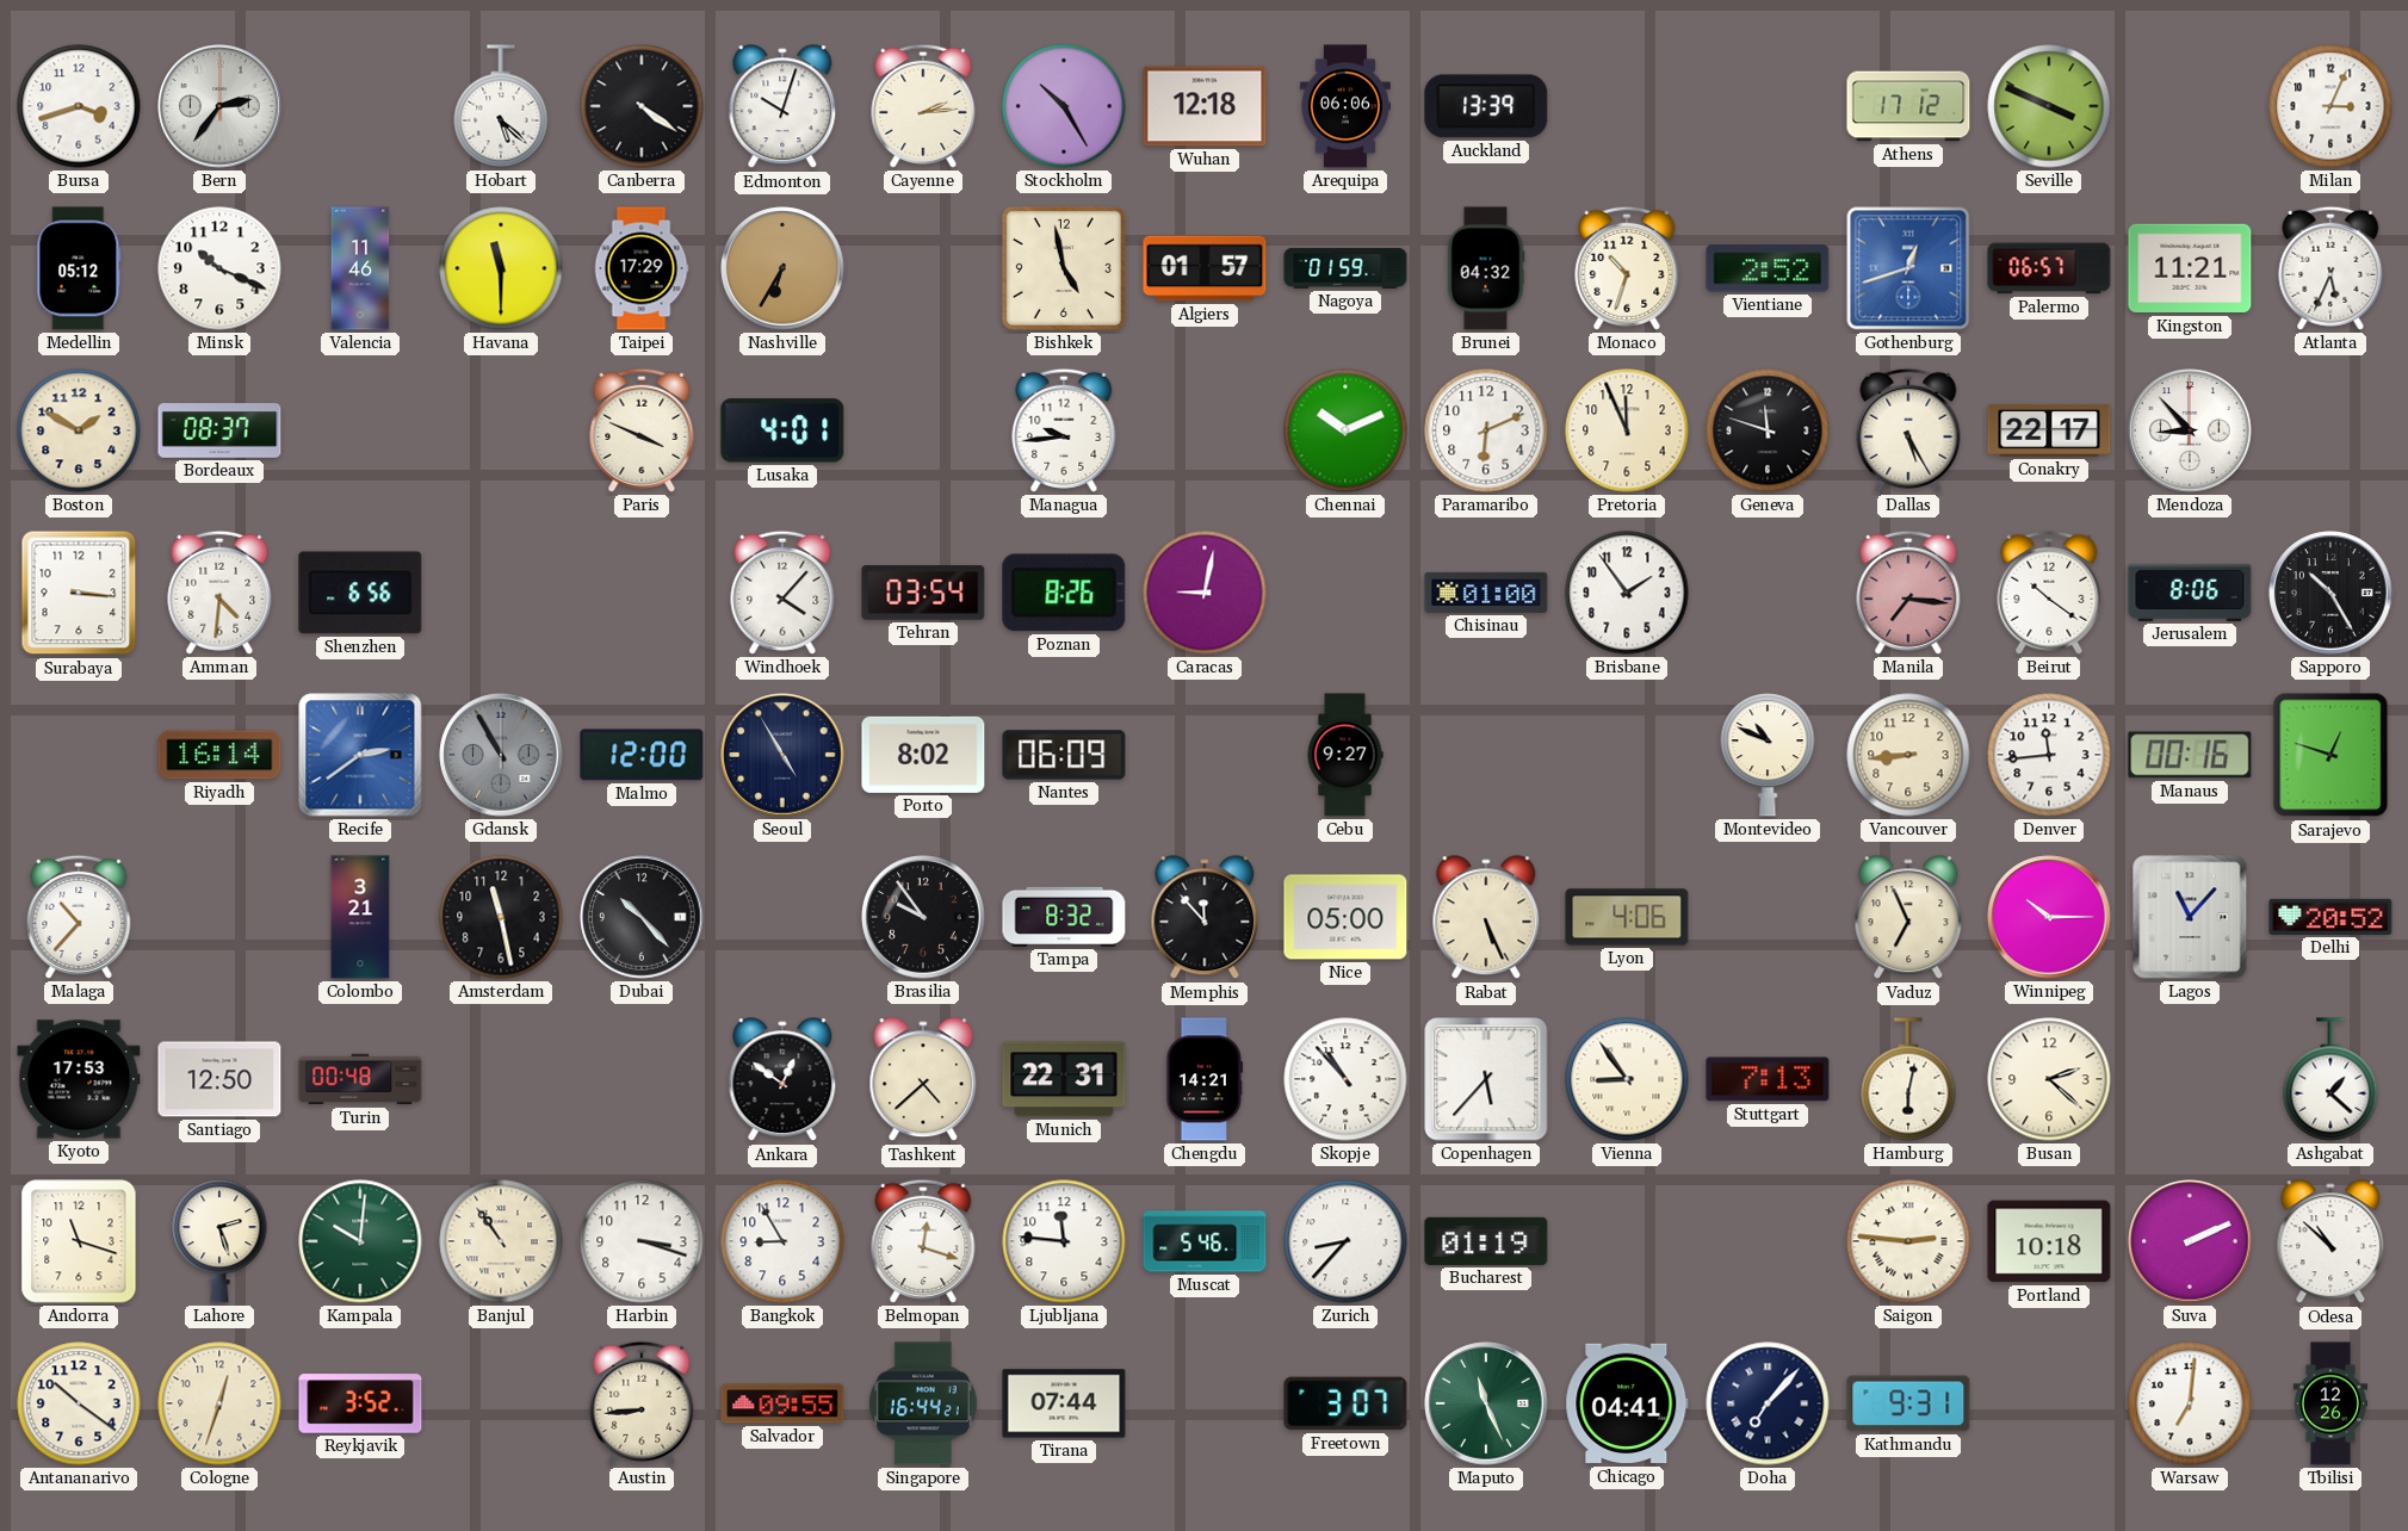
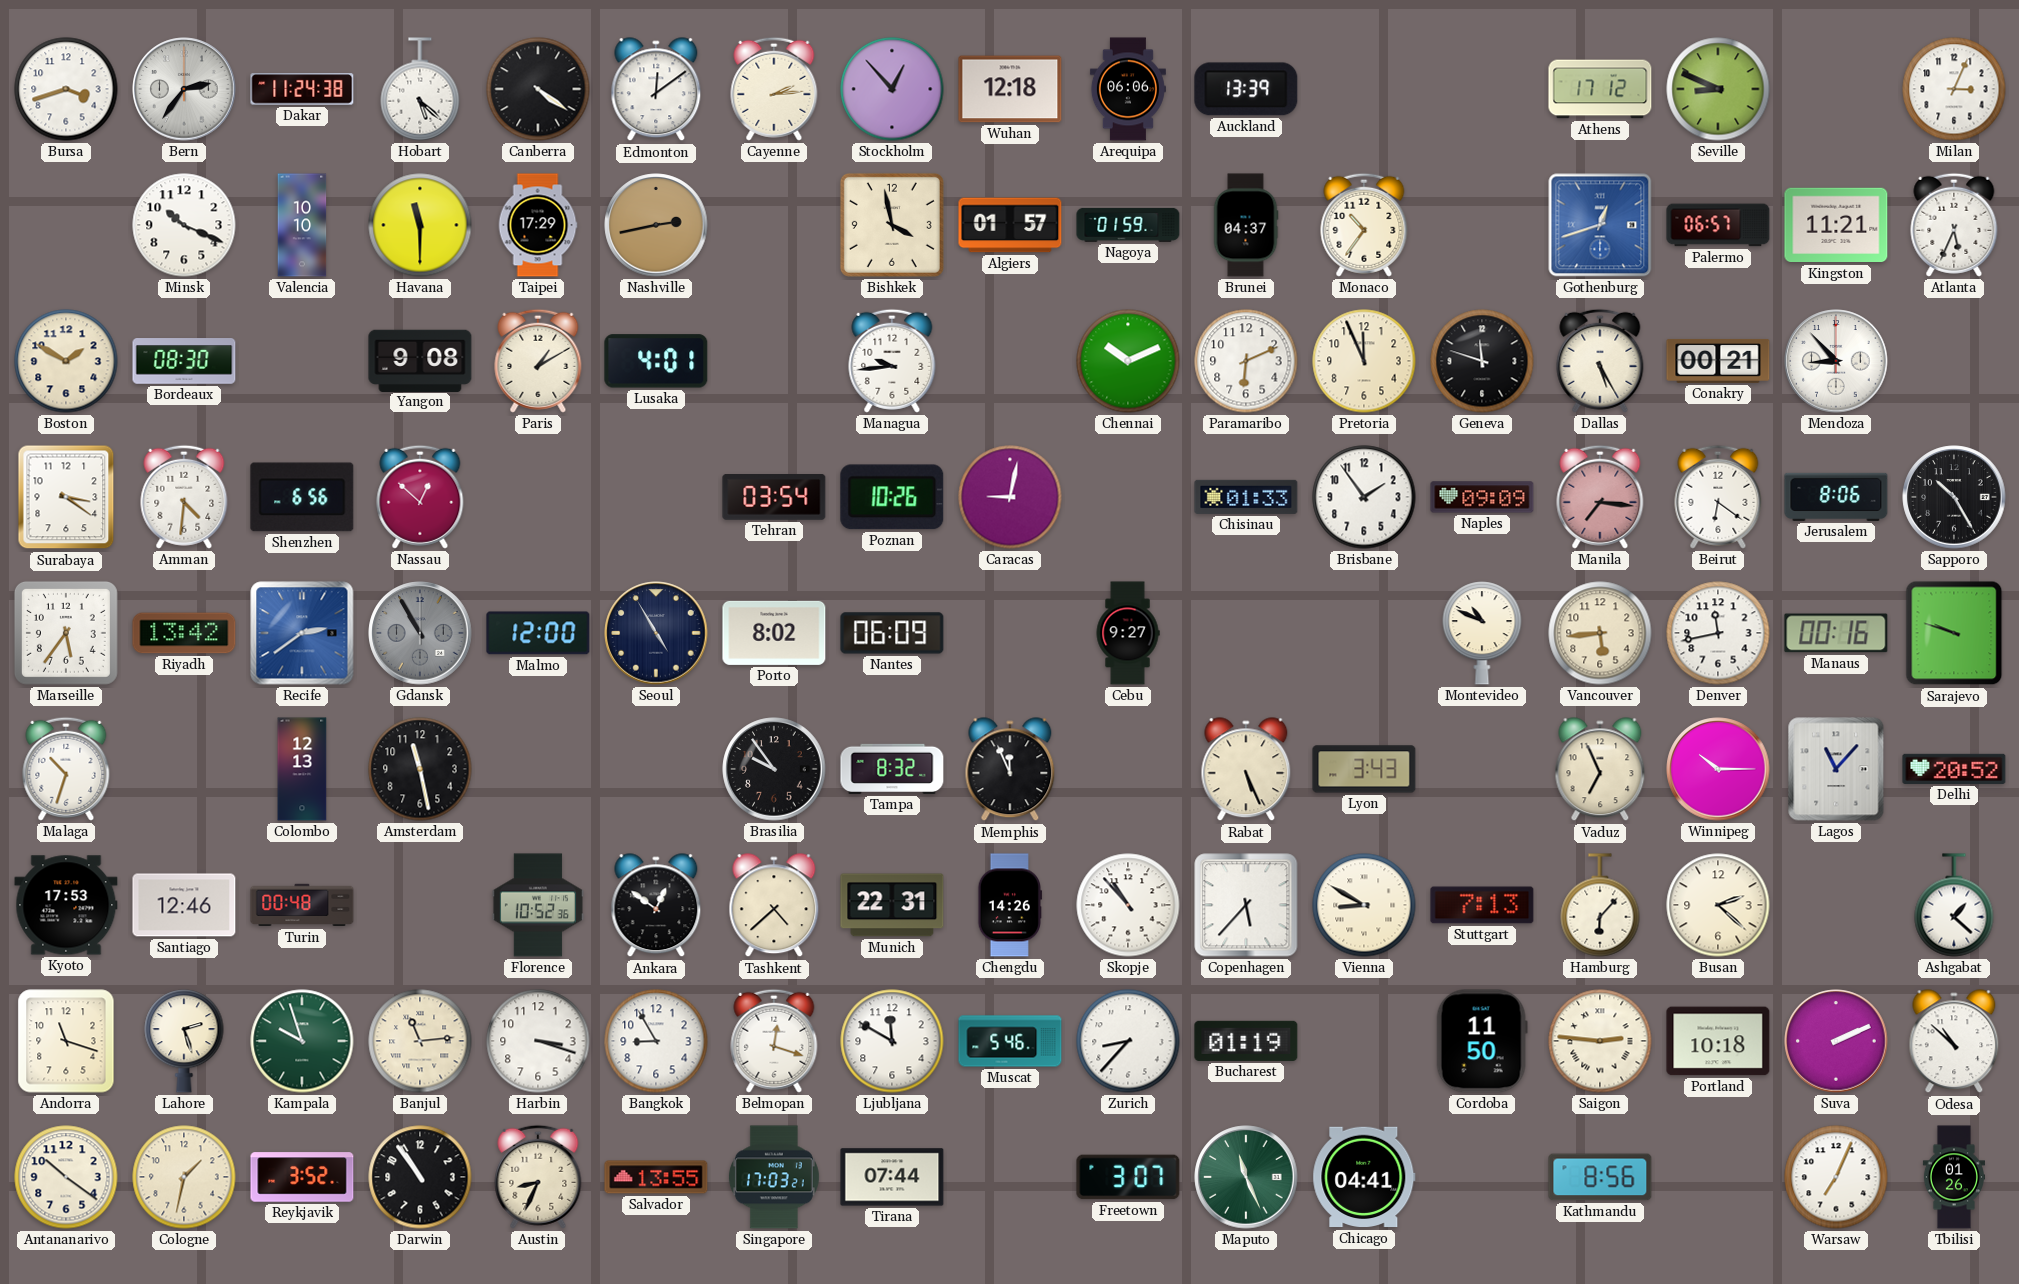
Dakar: none -> 11:24
Edmonton: 10:03 -> 12:09
Stockholm: 10:25 -> 12:53
Seville: 3:49 -> 8:49
Medellin: 05:12 -> none
Valencia: 11:46 -> 10:10
Nashville: 6:35 -> 2:43
Bishkek: 4:58 -> 3:58
Brunei: 04:32 -> 04:37
Monaco: 10:33 -> 10:36
Vientiane: 2:52 -> none
Bordeaux: 08:37 -> 08:30
Yangon: none -> 9:08
Paris: 3:49 -> 1:10
Conakry: 22:17 -> 00:21
Surabaya: 3:16 -> 3:21
Nassau: none -> 12:52
Windhoek: 4:07 -> none
Poznan: 8:26 -> 10:26
Chisinau: 01:00 -> 01:33
Naples: none -> 09:09
Beirut: 10:21 -> 6:21
Marseille: none -> 5:36
Riyadh: 16:14 -> 13:42
Vancouver: 8:44 -> 5:44
Denver: 11:44 -> 11:43
Sarajevo: 12:48 -> 9:48
Malaga: 10:37 -> 10:33
Colombo: 3:21 -> 12:13
Dubai: 10:23 -> none
Memphis: 11:53 -> 11:56
Nice: 05:00 -> none
Lyon: 4:06 -> 3:43
Santiago: 12:50 -> 12:46
Florence: none -> 10:52
Chengdu: 14:21 -> 14:26
Vienna: 8:54 -> 8:50
Hamburg: 6:02 -> 6:07
Kampala: 10:01 -> 9:57
Banjul: 10:54 -> 11:14
Ljubljana: 11:46 -> 11:50
Cordoba: none -> 11:50
Cologne: 12:33 -> 1:32
Darwin: none -> 10:54
Austin: 8:44 -> 8:34
Salvador: 09:55 -> 13:55
Singapore: 16:44 -> 17:03
Doha: 7:07 -> none
Kathmandu: 9:31 -> 8:56
Warsaw: 7:01 -> 7:04
Tbilisi: 12:26 -> 01:26
